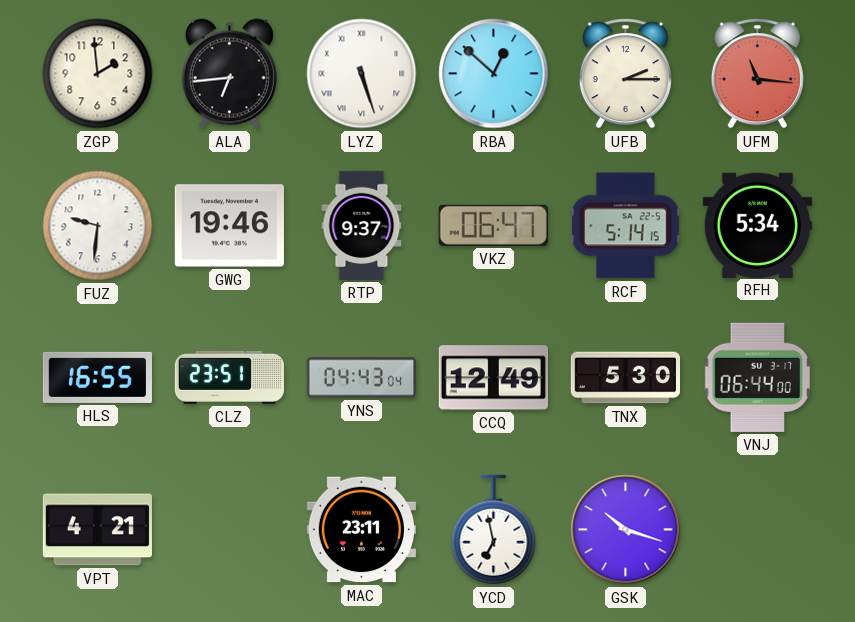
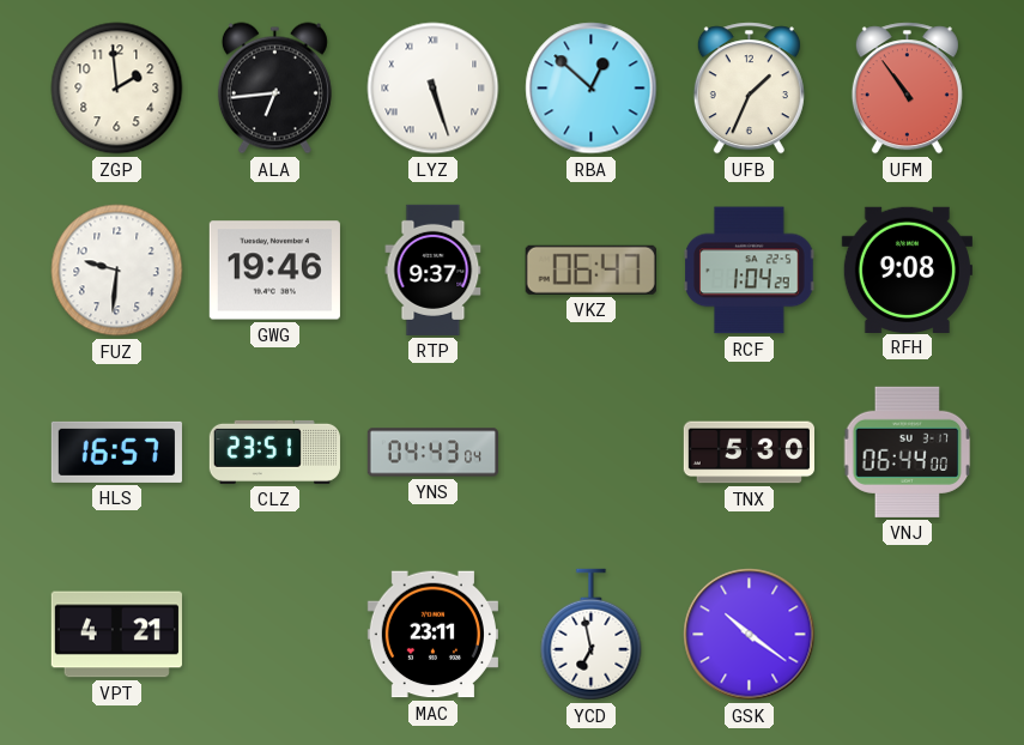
UFB: 2:15 -> 1:34
UFM: 11:16 -> 10:54
RCF: 5:14 -> 1:04
RFH: 5:34 -> 9:08
HLS: 16:55 -> 16:57
CCQ: 12:49 -> none
GSK: 10:18 -> 10:21
